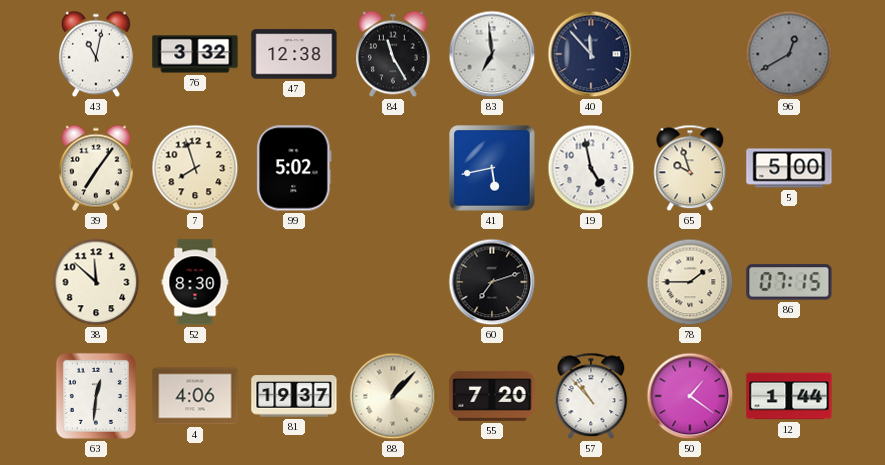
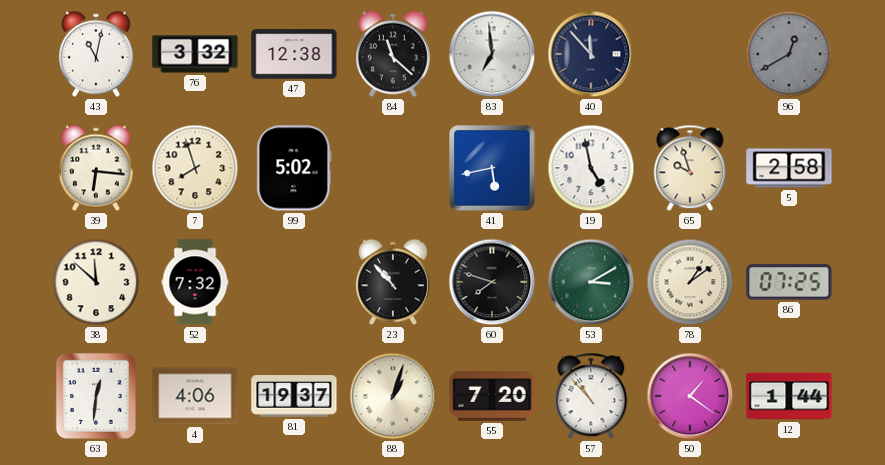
84: 11:25 -> 11:22
39: 7:06 -> 6:16
5: 5:00 -> 2:58
52: 8:30 -> 7:32
23: none -> 10:53
60: 7:12 -> 7:48
53: none -> 3:10
78: 1:45 -> 1:09
86: 07:15 -> 07:25
88: 1:07 -> 1:03
